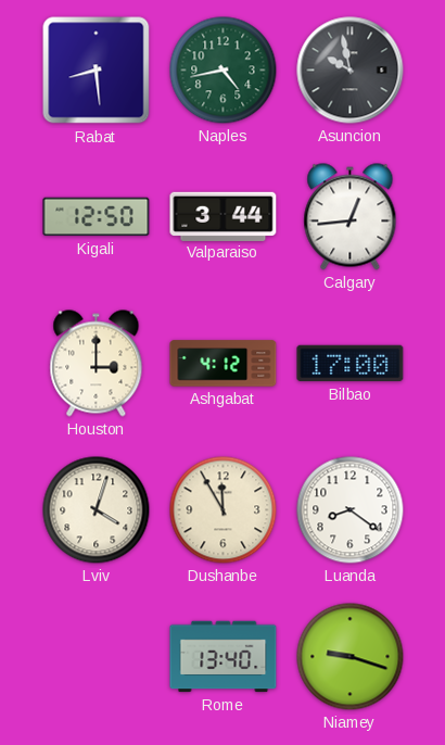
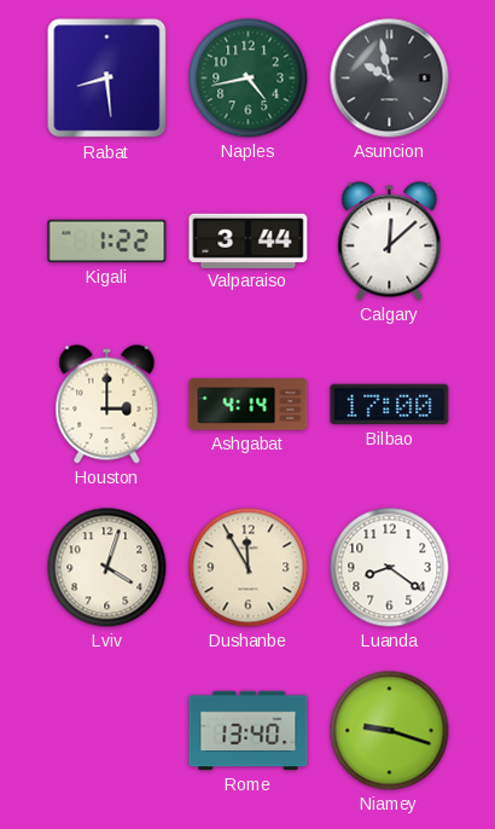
Kigali: 12:50 -> 1:22
Calgary: 12:44 -> 12:08
Ashgabat: 4:12 -> 4:14
